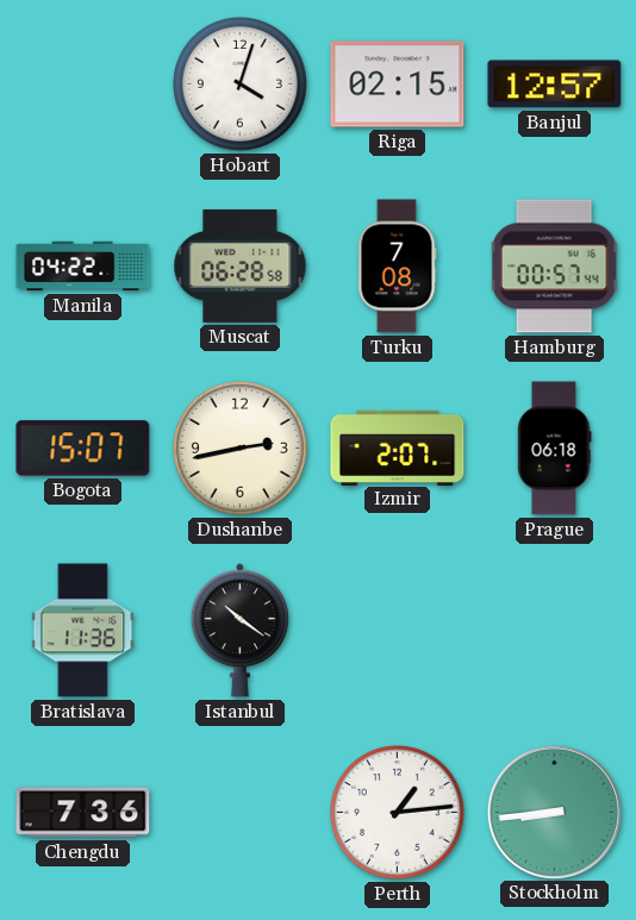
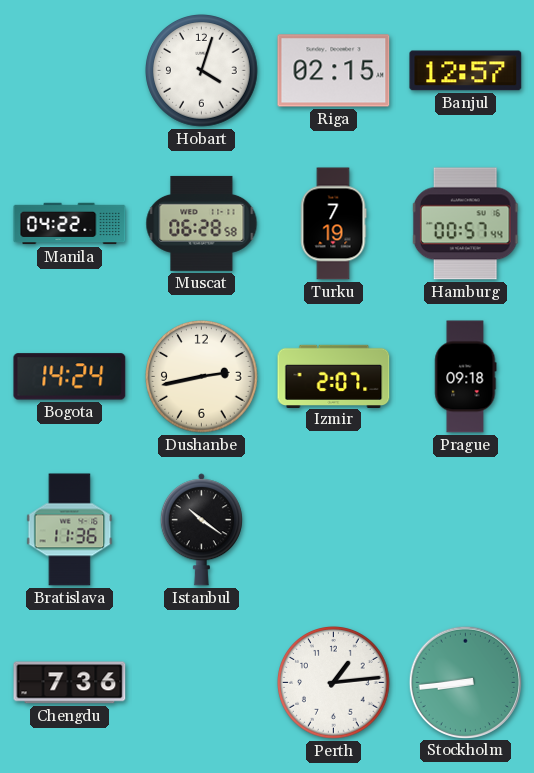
Turku: 7:08 -> 7:19
Bogota: 15:07 -> 14:24
Prague: 06:18 -> 09:18
